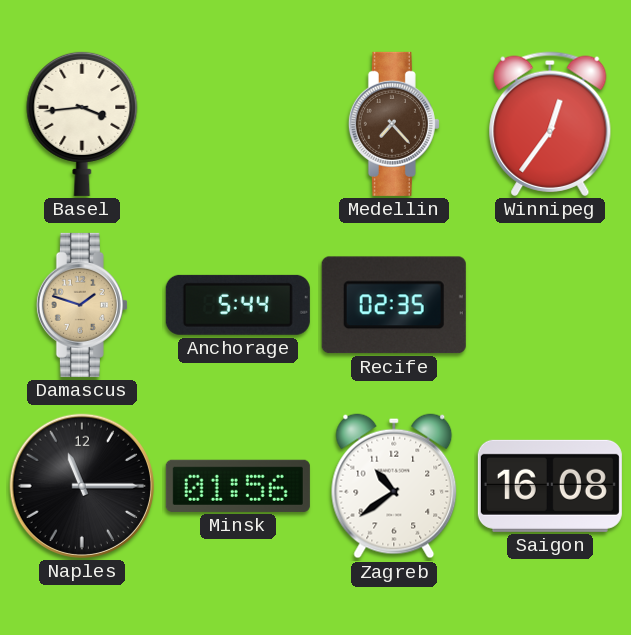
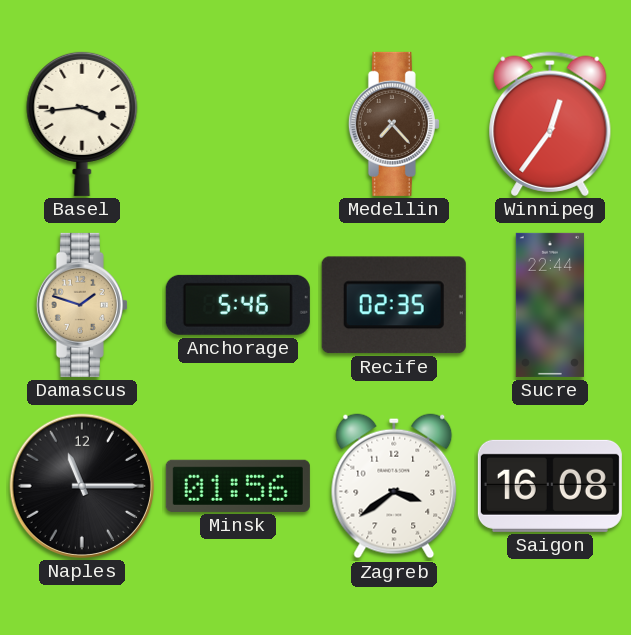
Anchorage: 5:44 -> 5:46
Sucre: none -> 22:44
Zagreb: 10:39 -> 3:39
